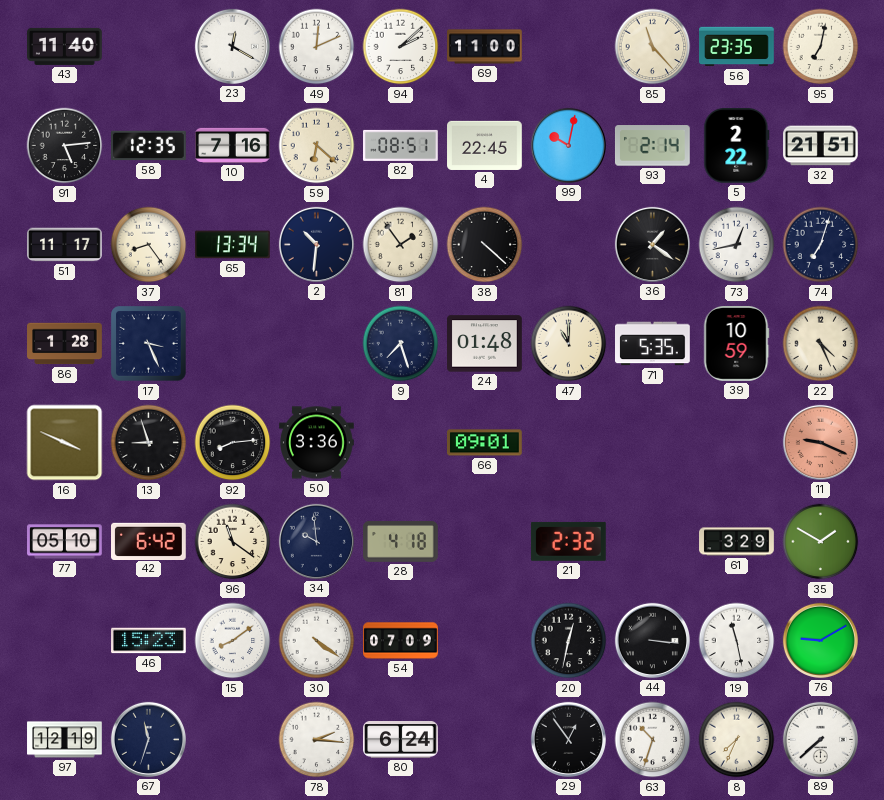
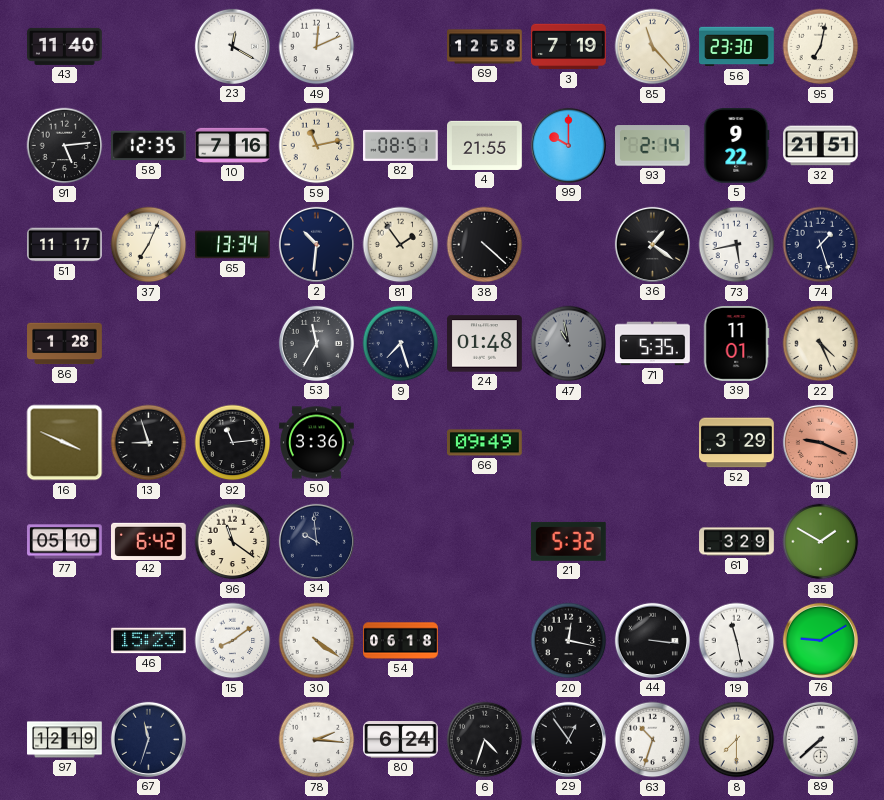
94: 2:08 -> none
69: 11:00 -> 12:58
3: none -> 7:19
56: 23:35 -> 23:30
59: 6:22 -> 11:13
4: 22:45 -> 21:55
99: 10:02 -> 10:00
5: 2:22 -> 9:22
37: 8:24 -> 7:04
73: 12:43 -> 5:43
74: 7:03 -> 1:27
17: 3:26 -> none
53: none -> 11:35
47: 11:00 -> 10:58
47 dial: cream -> grey
39: 10:59 -> 11:01
92: 8:14 -> 11:14
66: 09:01 -> 09:49
52: none -> 3:29
28: 4:18 -> none
21: 2:32 -> 5:32
54: 07:09 -> 06:18
20: 12:32 -> 12:17
6: none -> 4:33
8: 7:34 -> 7:30
